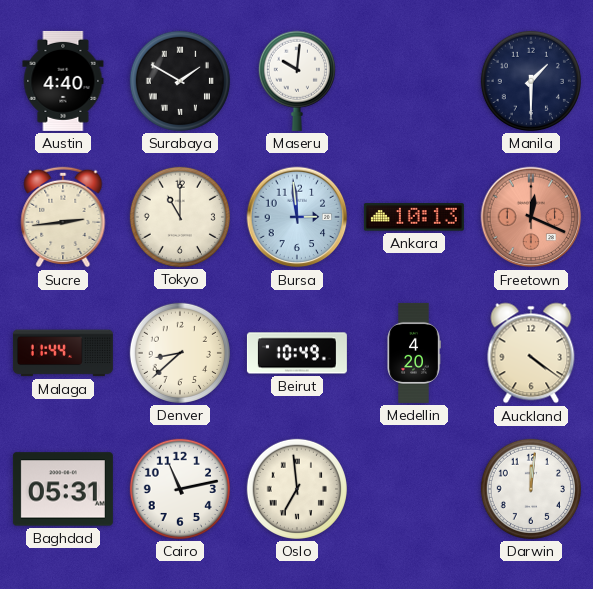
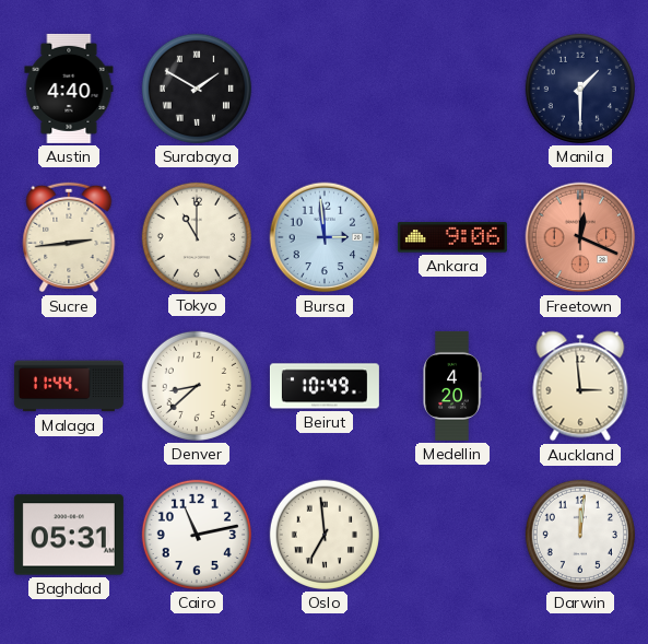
Maseru: 10:01 -> none
Ankara: 10:13 -> 9:06
Auckland: 4:21 -> 2:59
